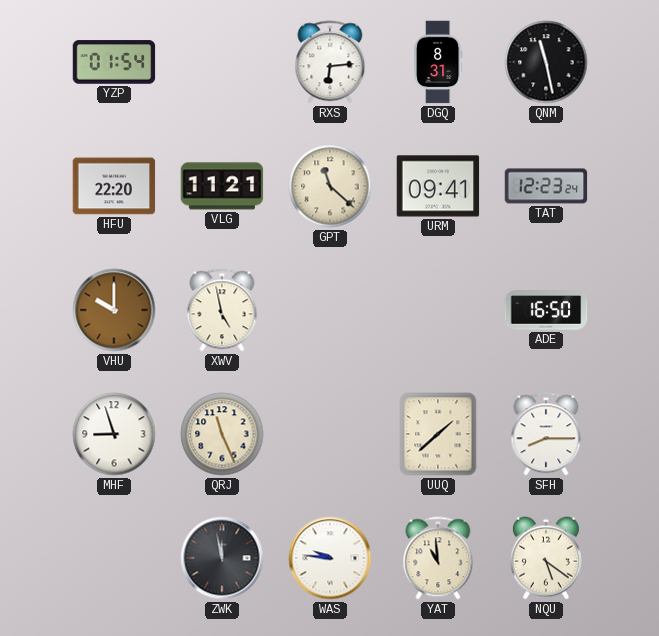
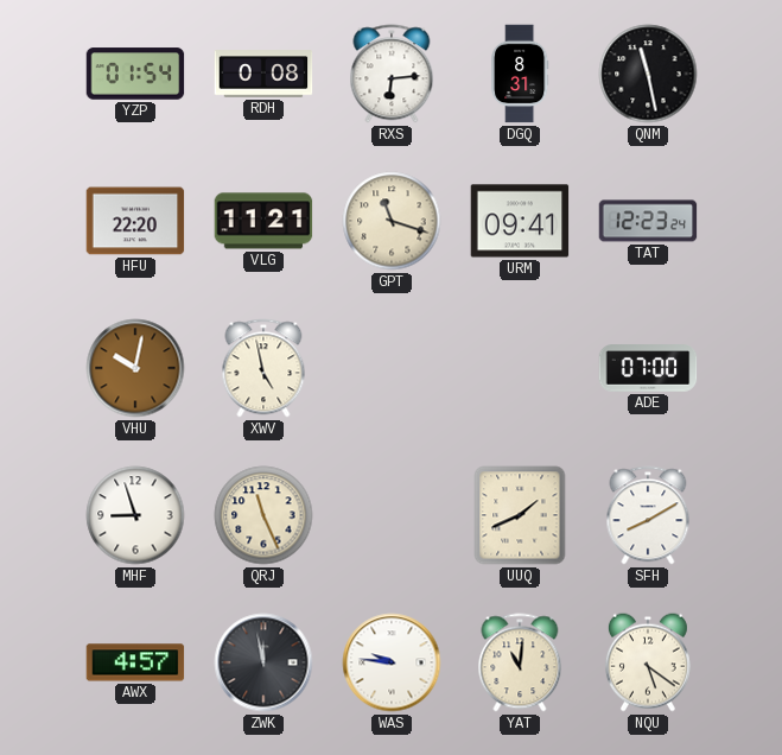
RDH: none -> 0:08
GPT: 11:22 -> 11:18
VHU: 10:00 -> 10:02
ADE: 16:50 -> 07:00
UUQ: 1:38 -> 1:41
SFH: 8:15 -> 8:10
AWX: none -> 4:57
YAT: 10:59 -> 11:01
